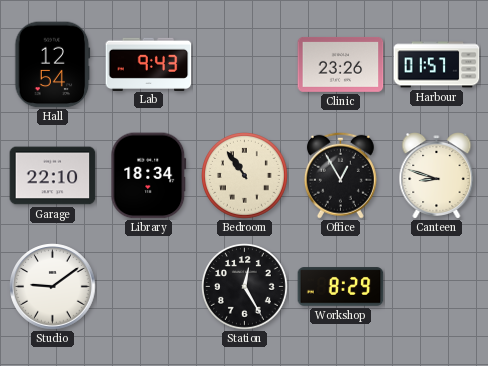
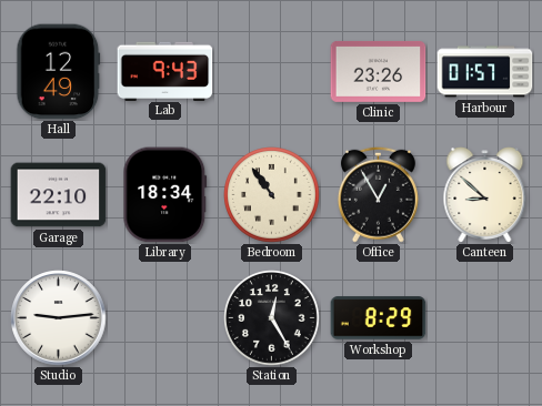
Hall: 12:54 -> 12:49
Canteen: 8:48 -> 8:52
Studio: 9:09 -> 9:14
